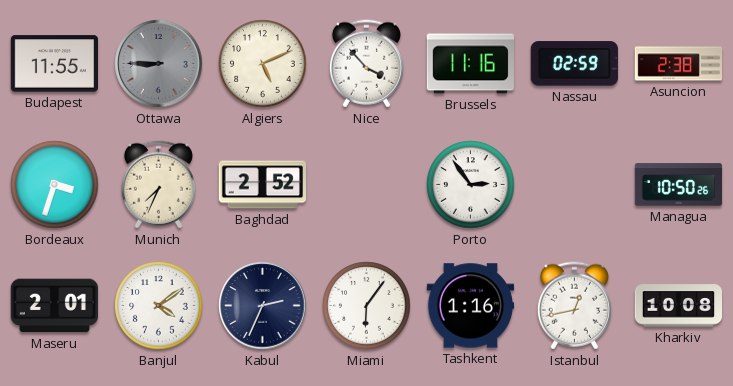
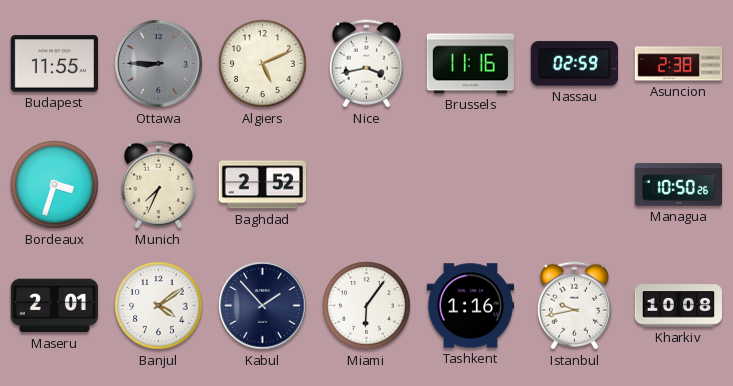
Nice: 3:53 -> 3:43
Porto: 2:54 -> none
Kabul: 2:34 -> 1:53
Istanbul: 12:43 -> 9:43
